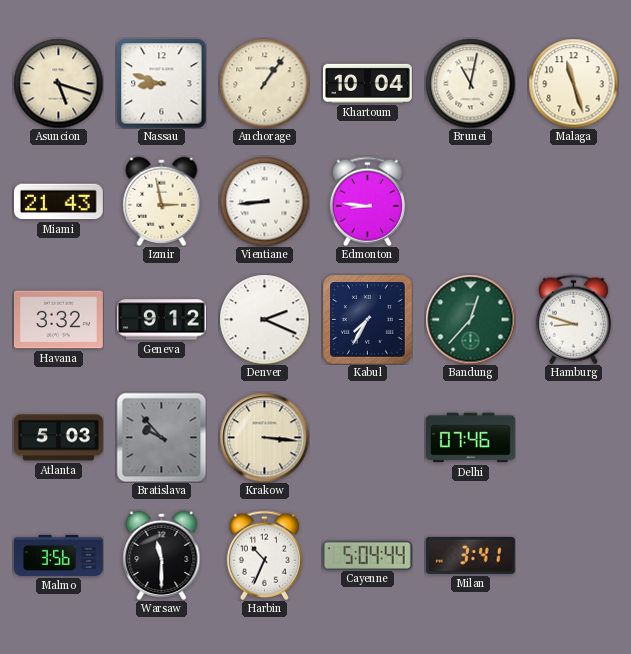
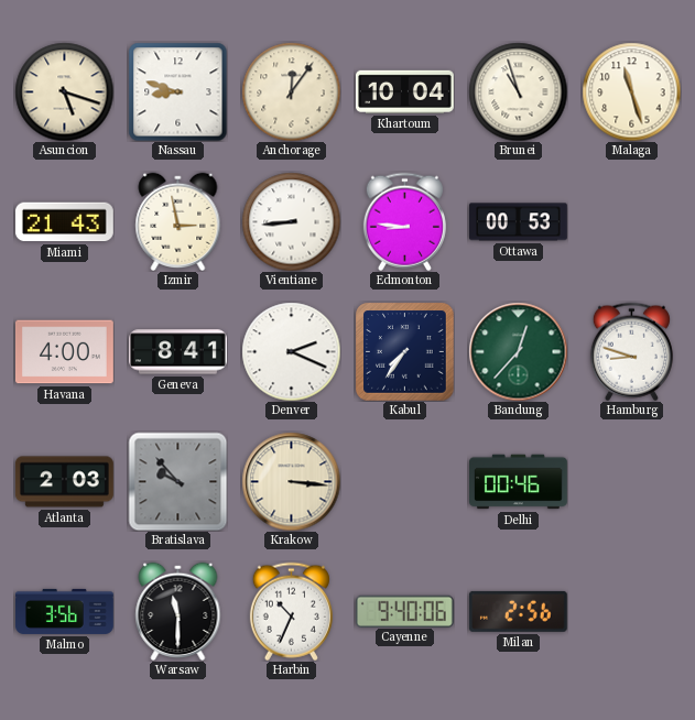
Anchorage: 1:06 -> 12:06
Brunei: 11:02 -> 10:57
Ottawa: none -> 00:53
Havana: 3:32 -> 4:00
Geneva: 9:12 -> 8:41
Kabul: 7:35 -> 7:36
Atlanta: 5:03 -> 2:03
Delhi: 07:46 -> 00:46
Cayenne: 5:04 -> 9:40
Milan: 3:41 -> 2:56
